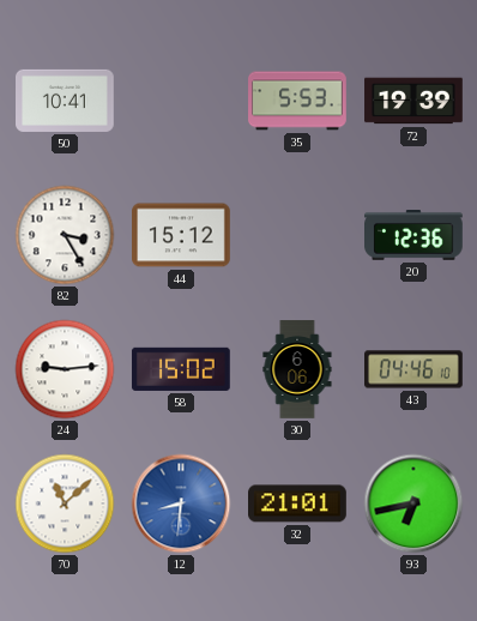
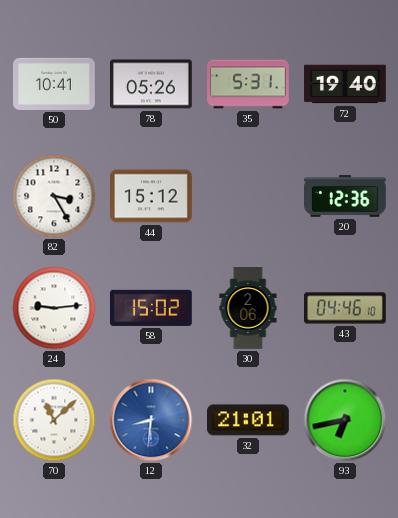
78: none -> 05:26
35: 5:53 -> 5:31
72: 19:39 -> 19:40
30: 6:06 -> 2:06
